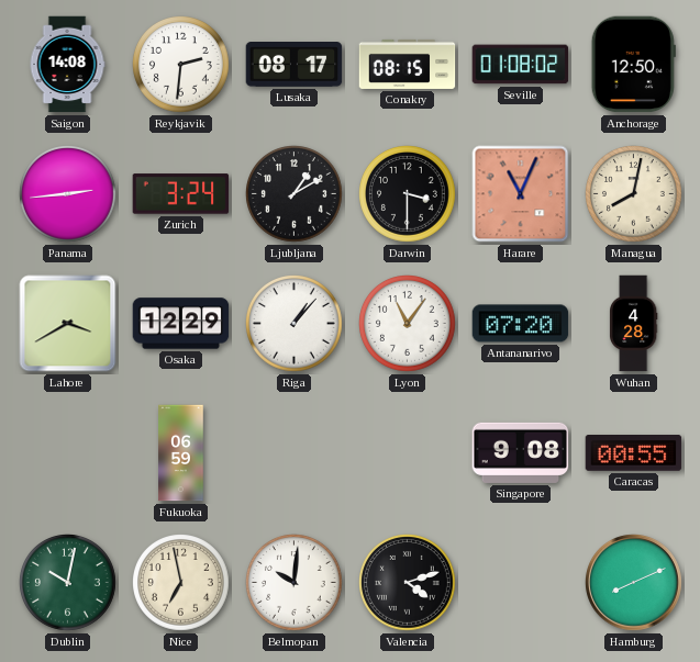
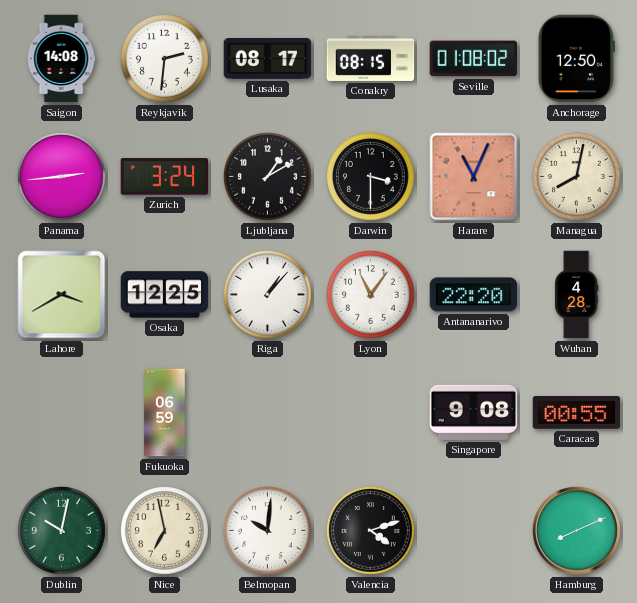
Osaka: 12:29 -> 12:25
Antananarivo: 07:20 -> 22:20
